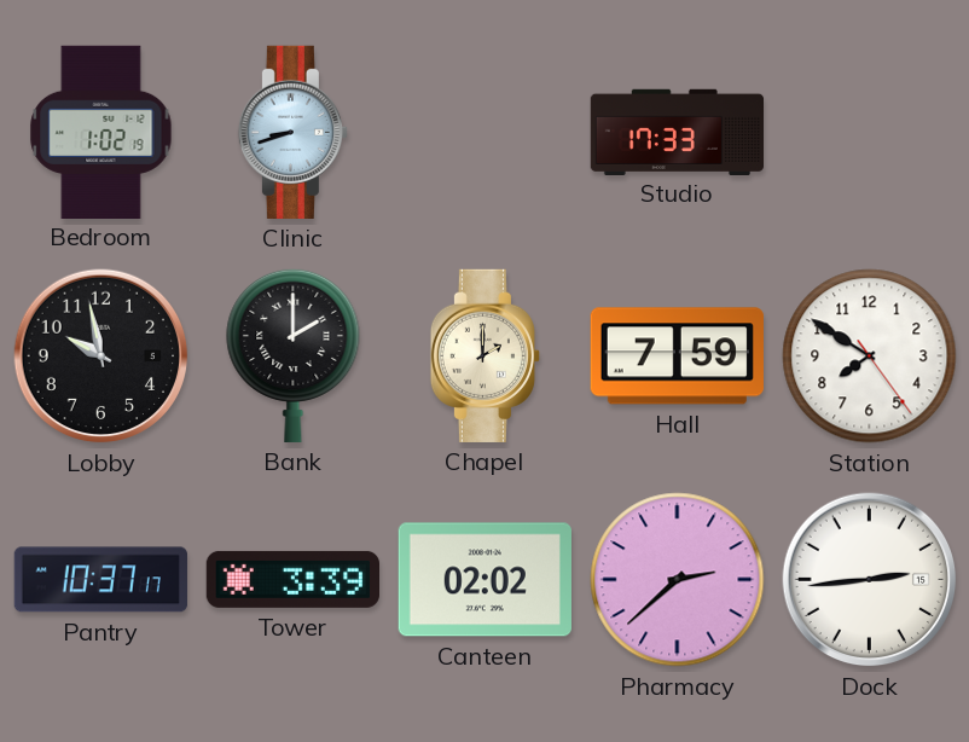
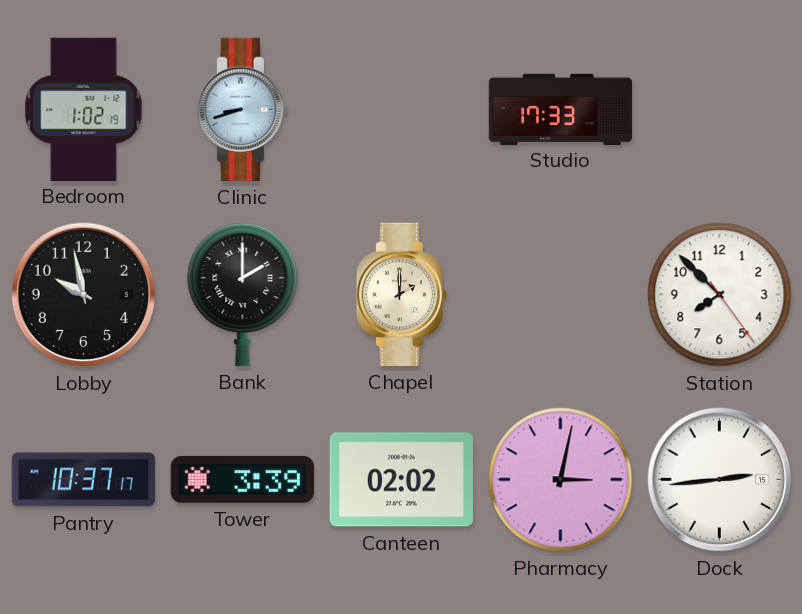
Hall: 7:59 -> none
Station: 7:50 -> 7:52
Pharmacy: 2:38 -> 3:02
